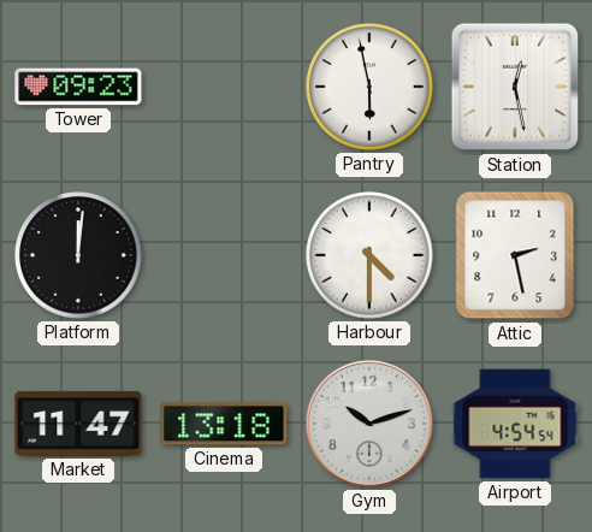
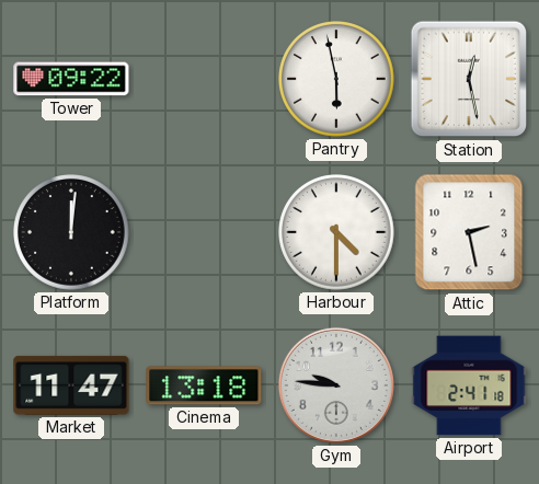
Tower: 09:23 -> 09:22
Gym: 10:12 -> 9:46
Airport: 4:54 -> 2:41
